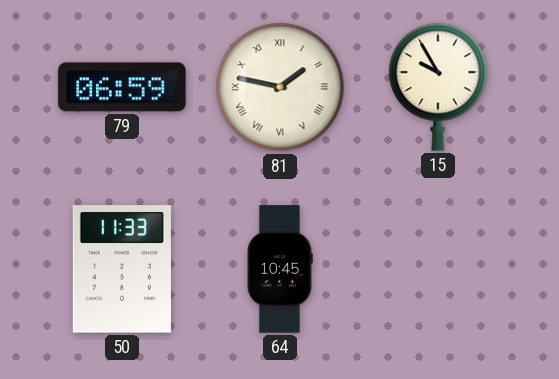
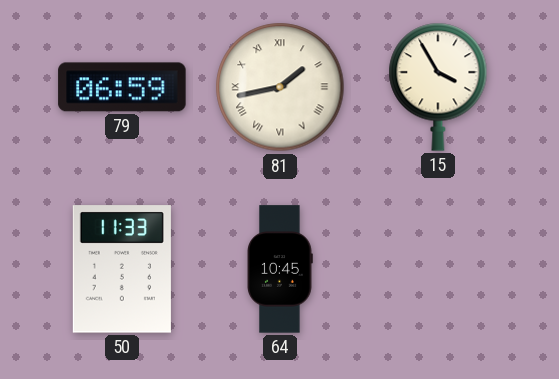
81: 1:47 -> 1:43
15: 9:55 -> 3:55
